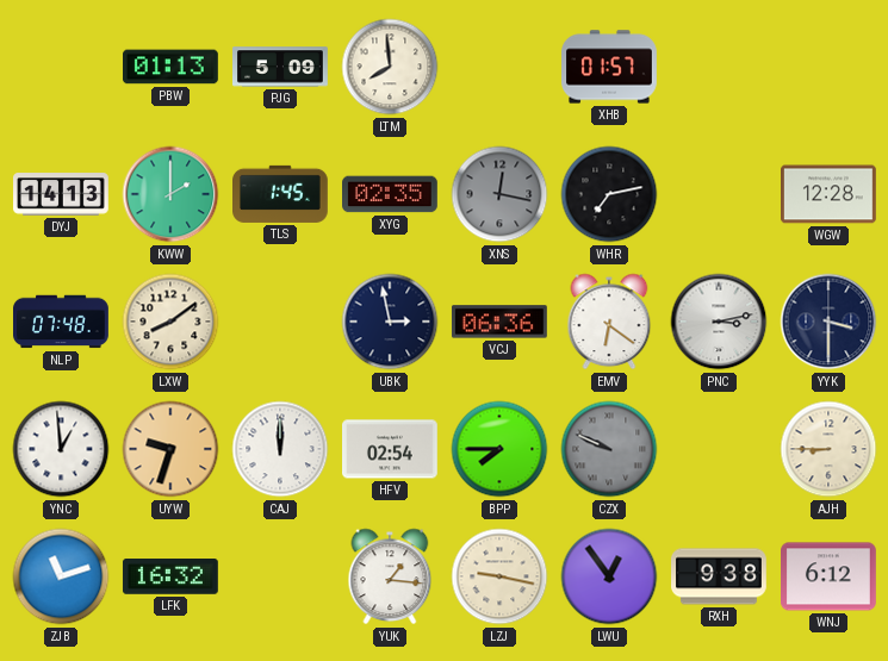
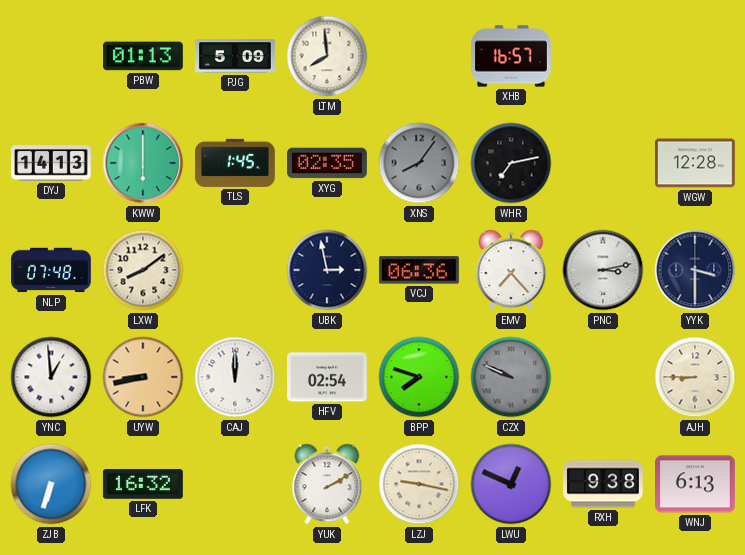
XHB: 01:57 -> 16:57
KWW: 2:00 -> 6:00
XNS: 12:17 -> 8:06
EMV: 6:21 -> 7:23
UYW: 9:33 -> 8:43
BPP: 7:45 -> 7:48
ZJB: 11:12 -> 6:33
YUK: 1:16 -> 2:10
LWU: 12:54 -> 12:49
WNJ: 6:12 -> 6:13
